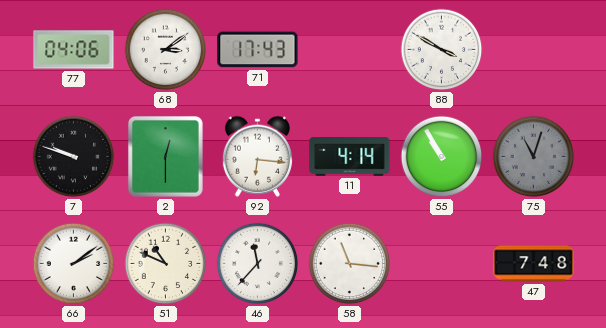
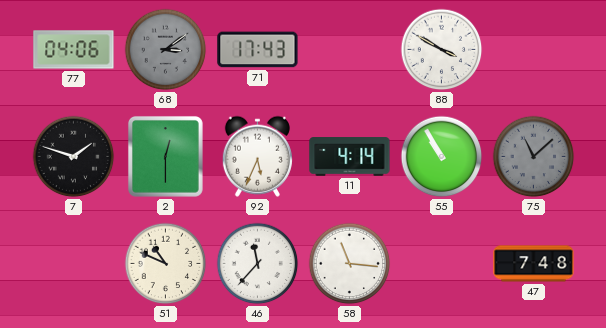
68 dial: white -> grey
7: 9:48 -> 1:48
92: 6:16 -> 5:34
75: 11:03 -> 11:08
66: 2:09 -> none
